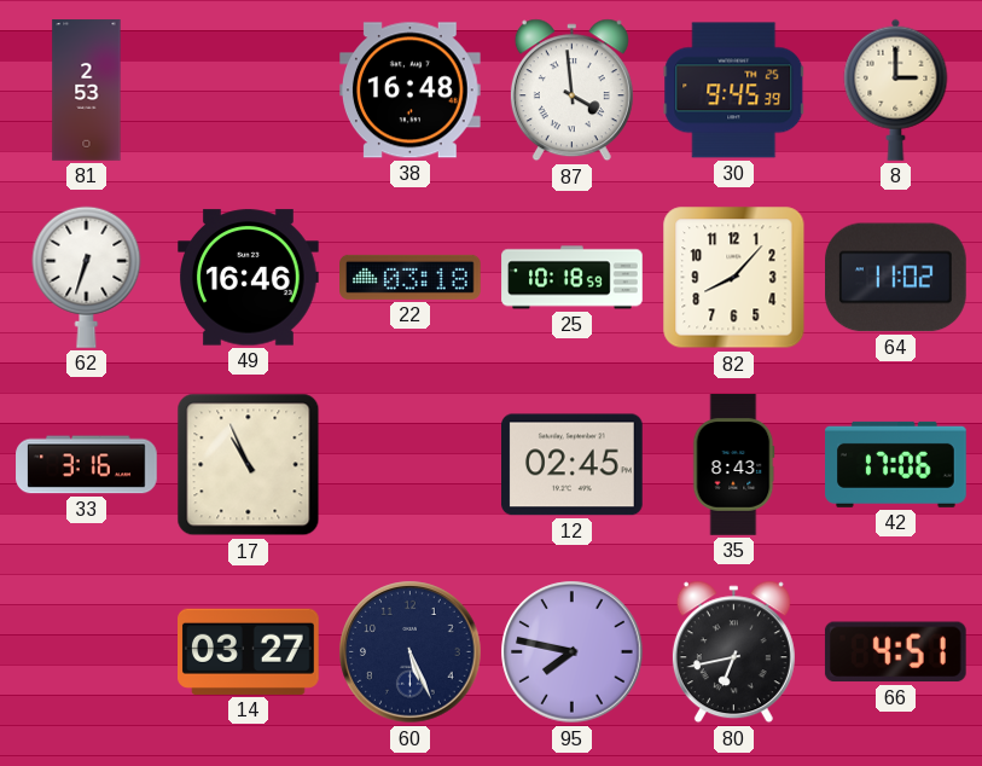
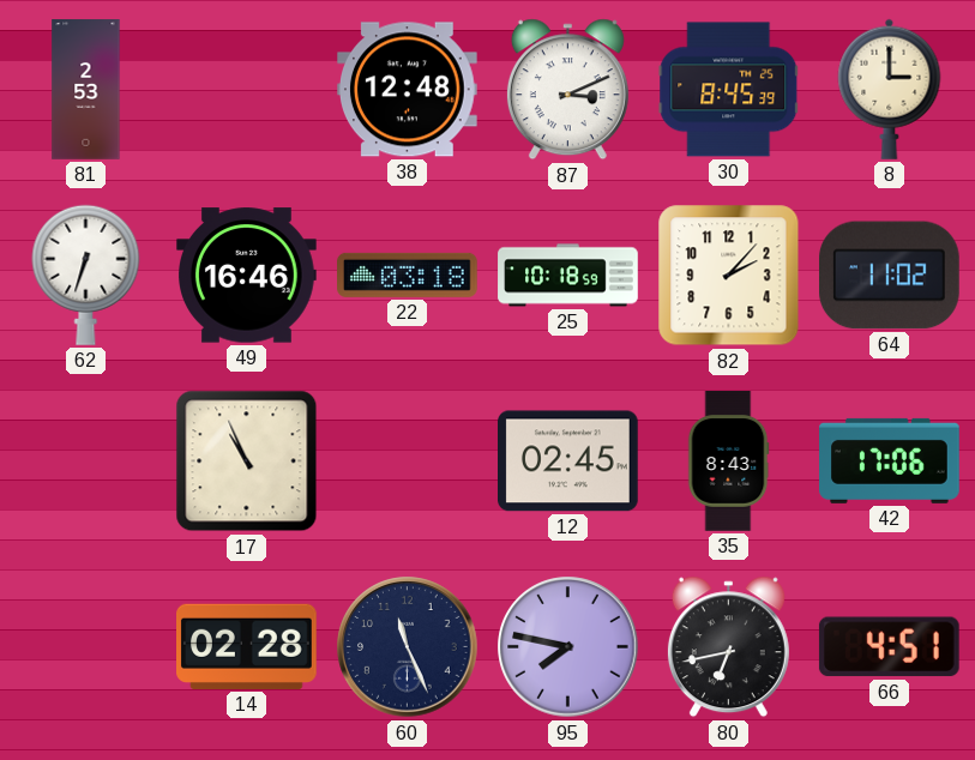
38: 16:48 -> 12:48
87: 3:59 -> 3:11
30: 9:45 -> 8:45
82: 8:07 -> 2:07
33: 3:16 -> none
14: 03:27 -> 02:28
60: 5:26 -> 11:26
